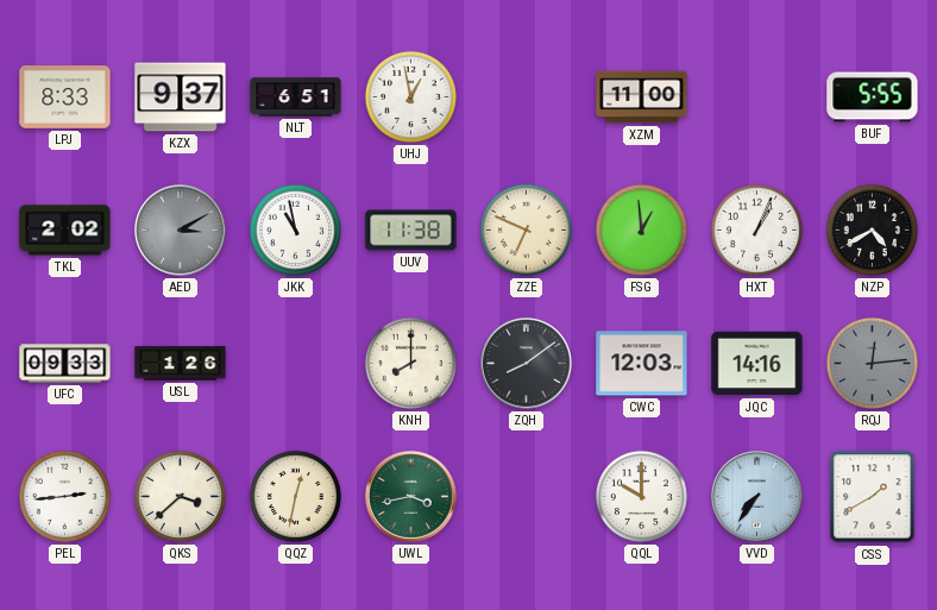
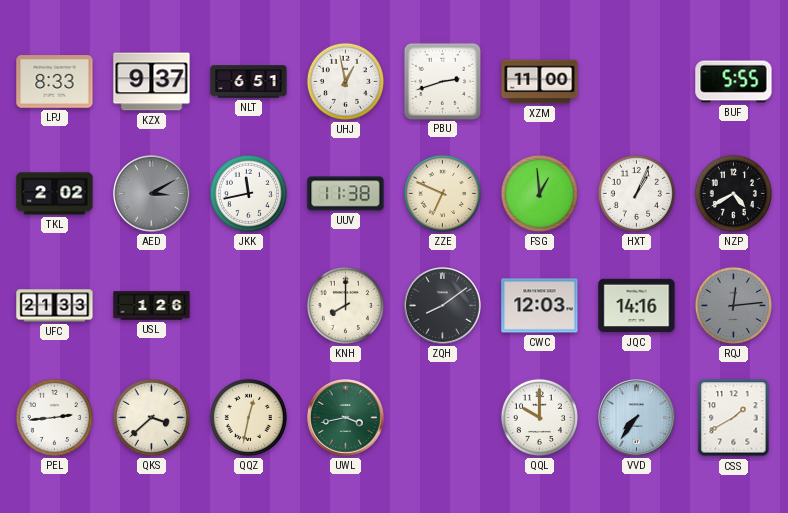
PBU: none -> 2:42
JKK: 10:58 -> 11:43
UFC: 09:33 -> 21:33
